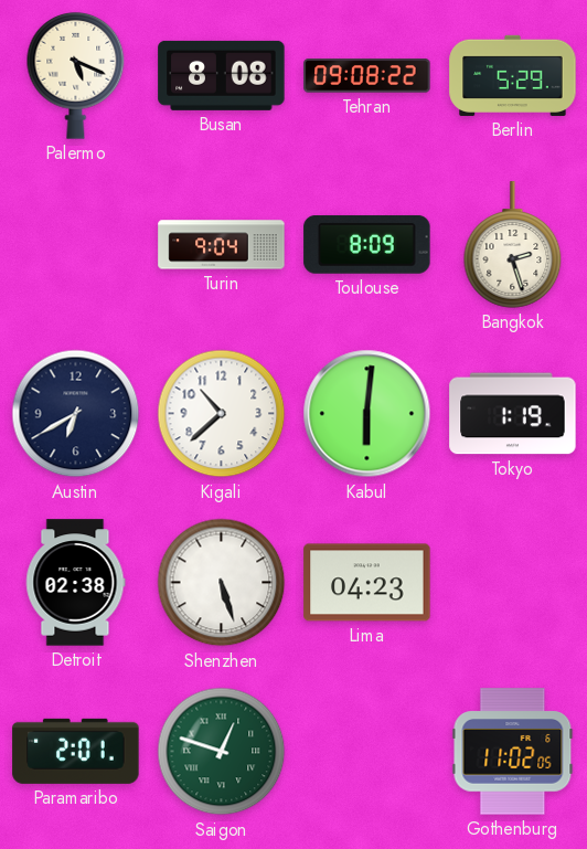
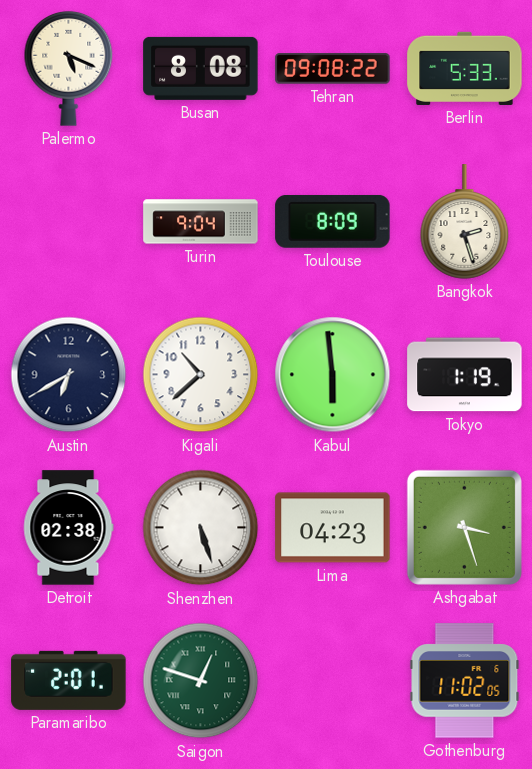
Berlin: 5:29 -> 5:33
Kabul: 6:01 -> 5:59
Ashgabat: none -> 3:27
